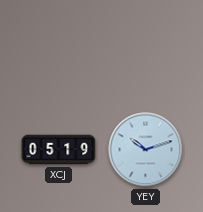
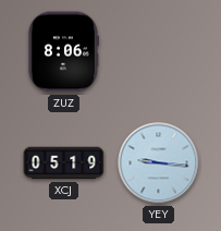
ZUZ: none -> 8:06
YEY: 10:12 -> 9:16
